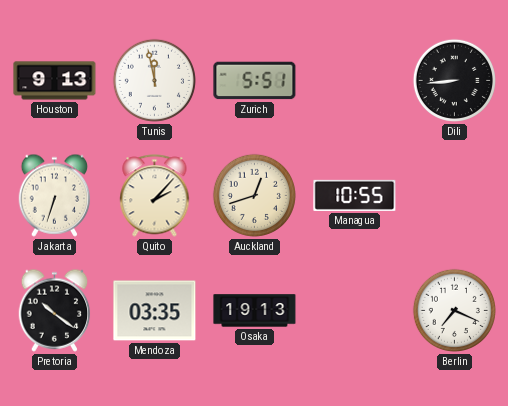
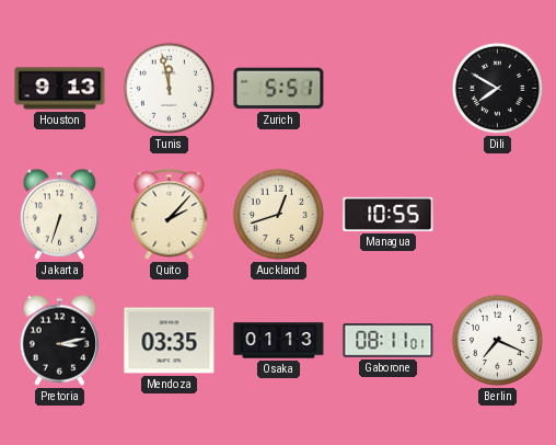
Dili: 8:44 -> 7:50
Pretoria: 10:21 -> 3:13
Osaka: 19:13 -> 01:13
Gaborone: none -> 08:11
